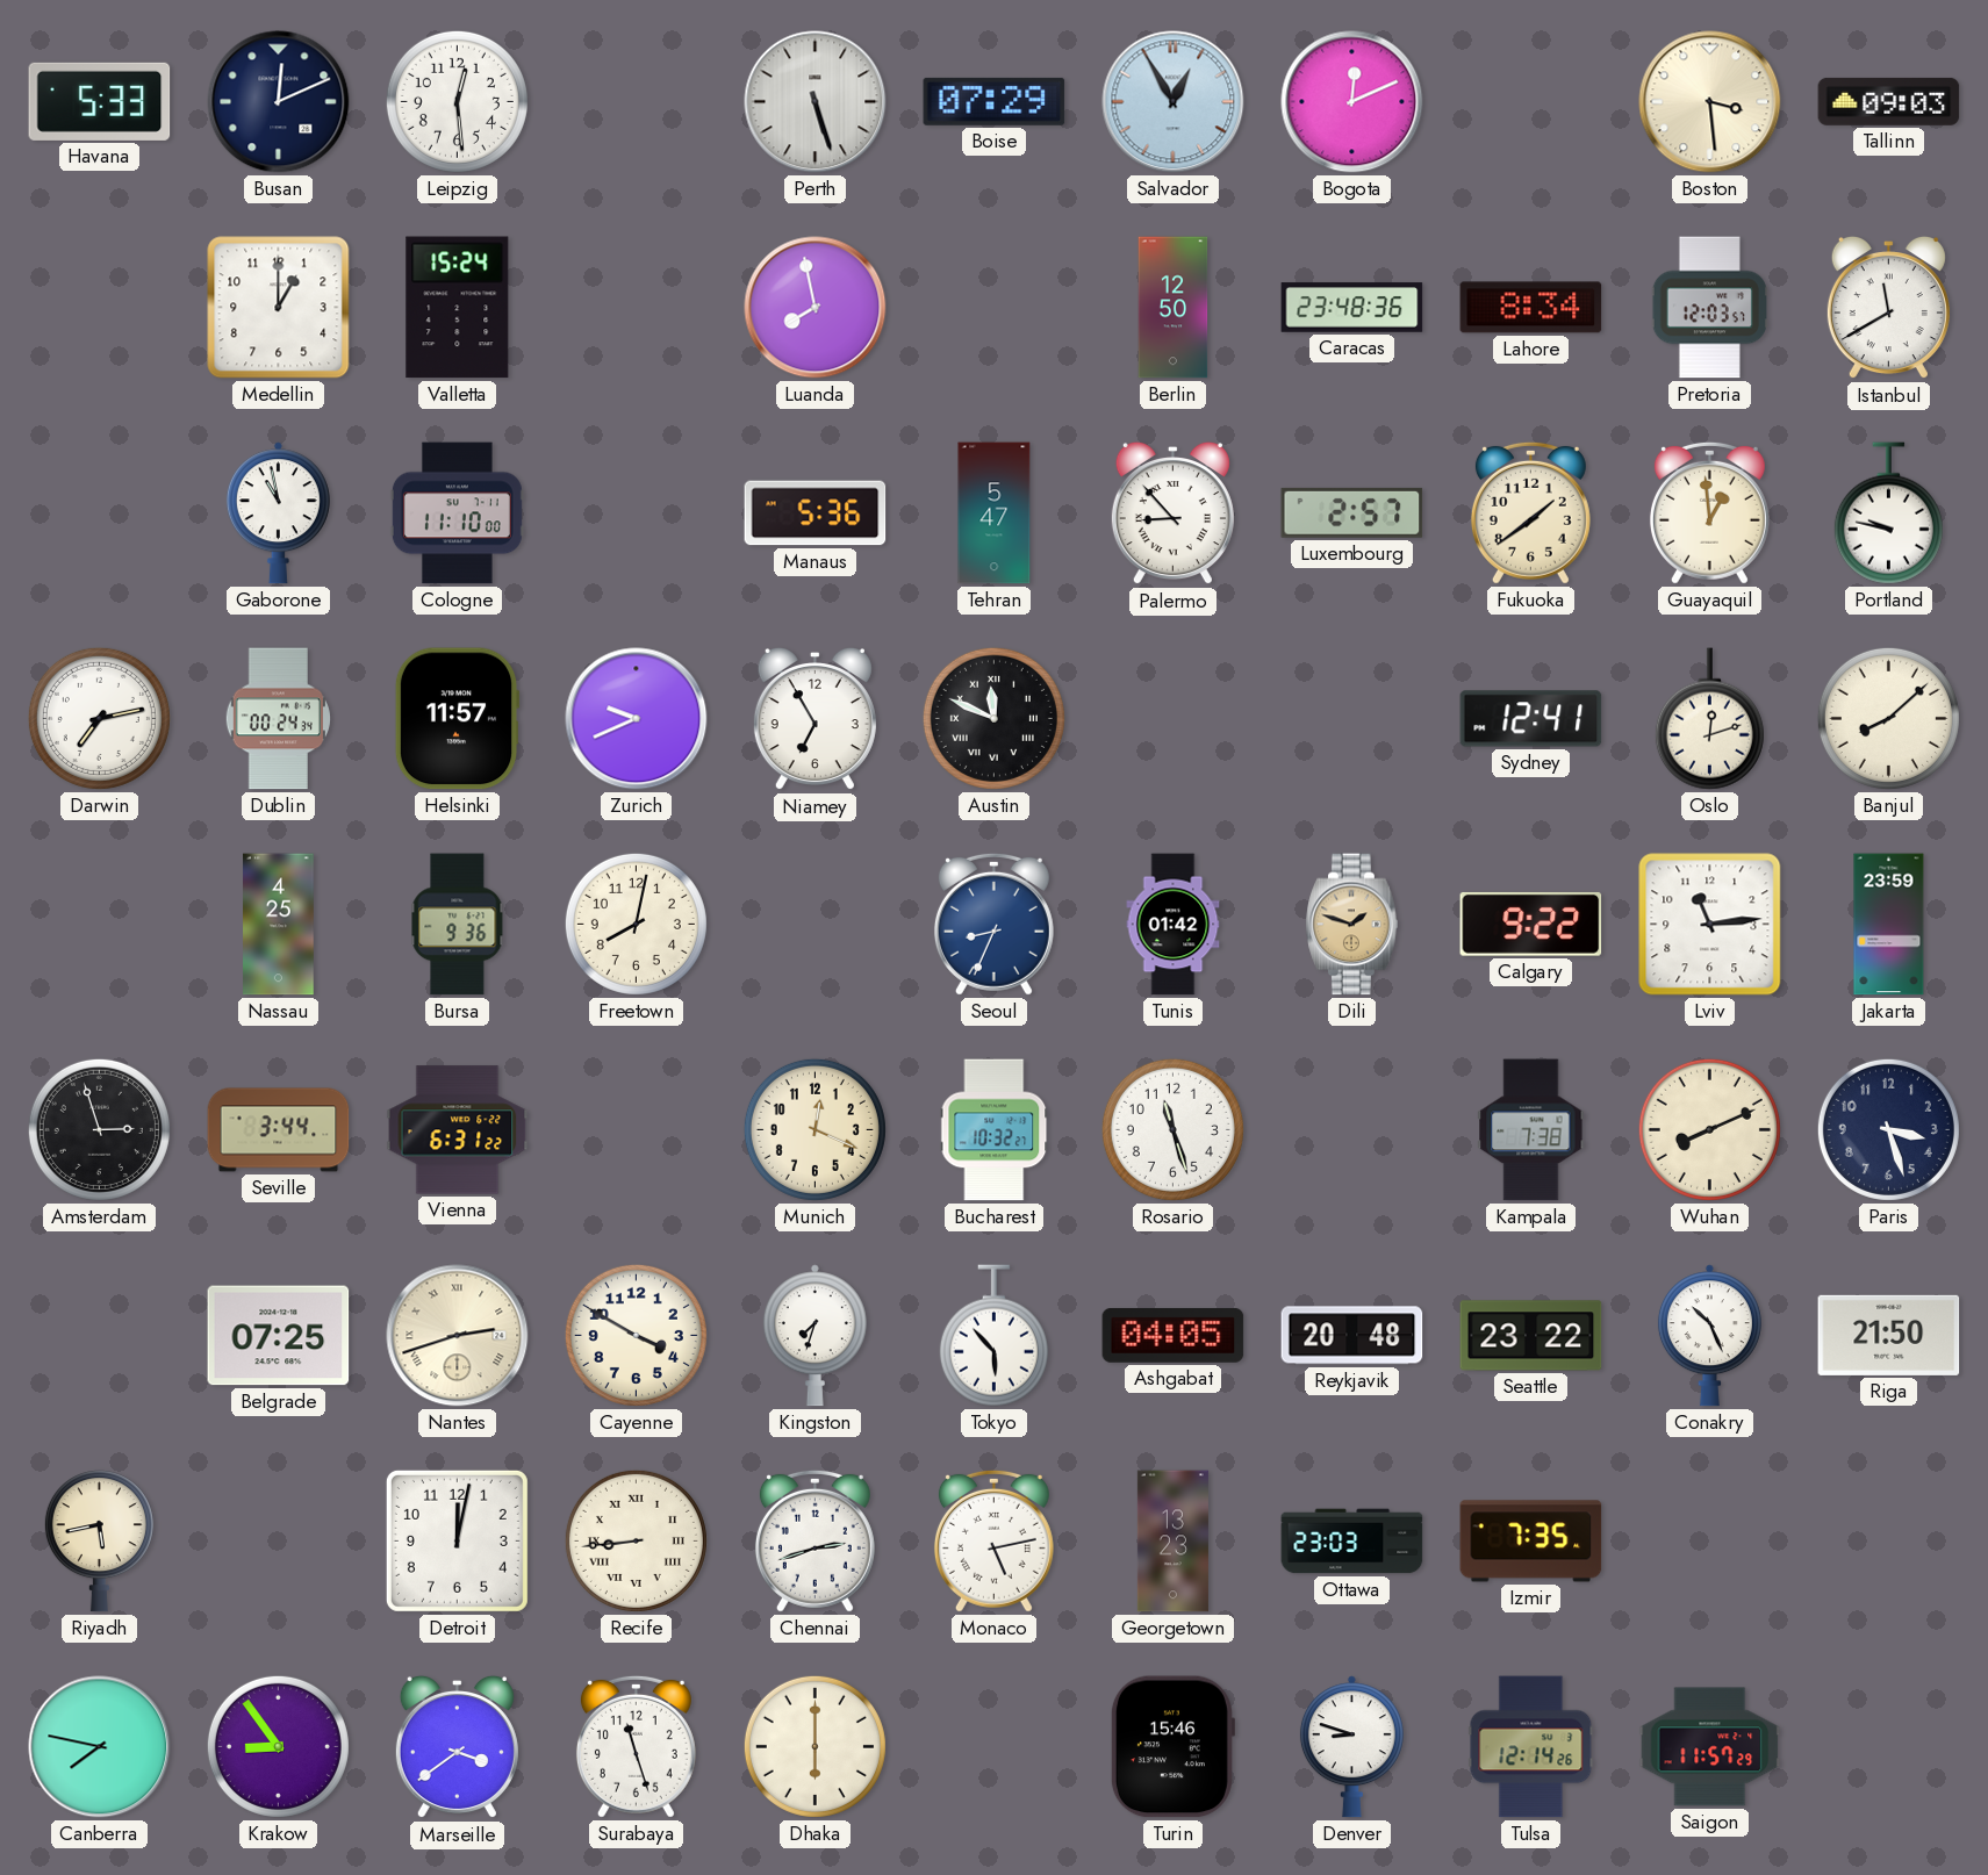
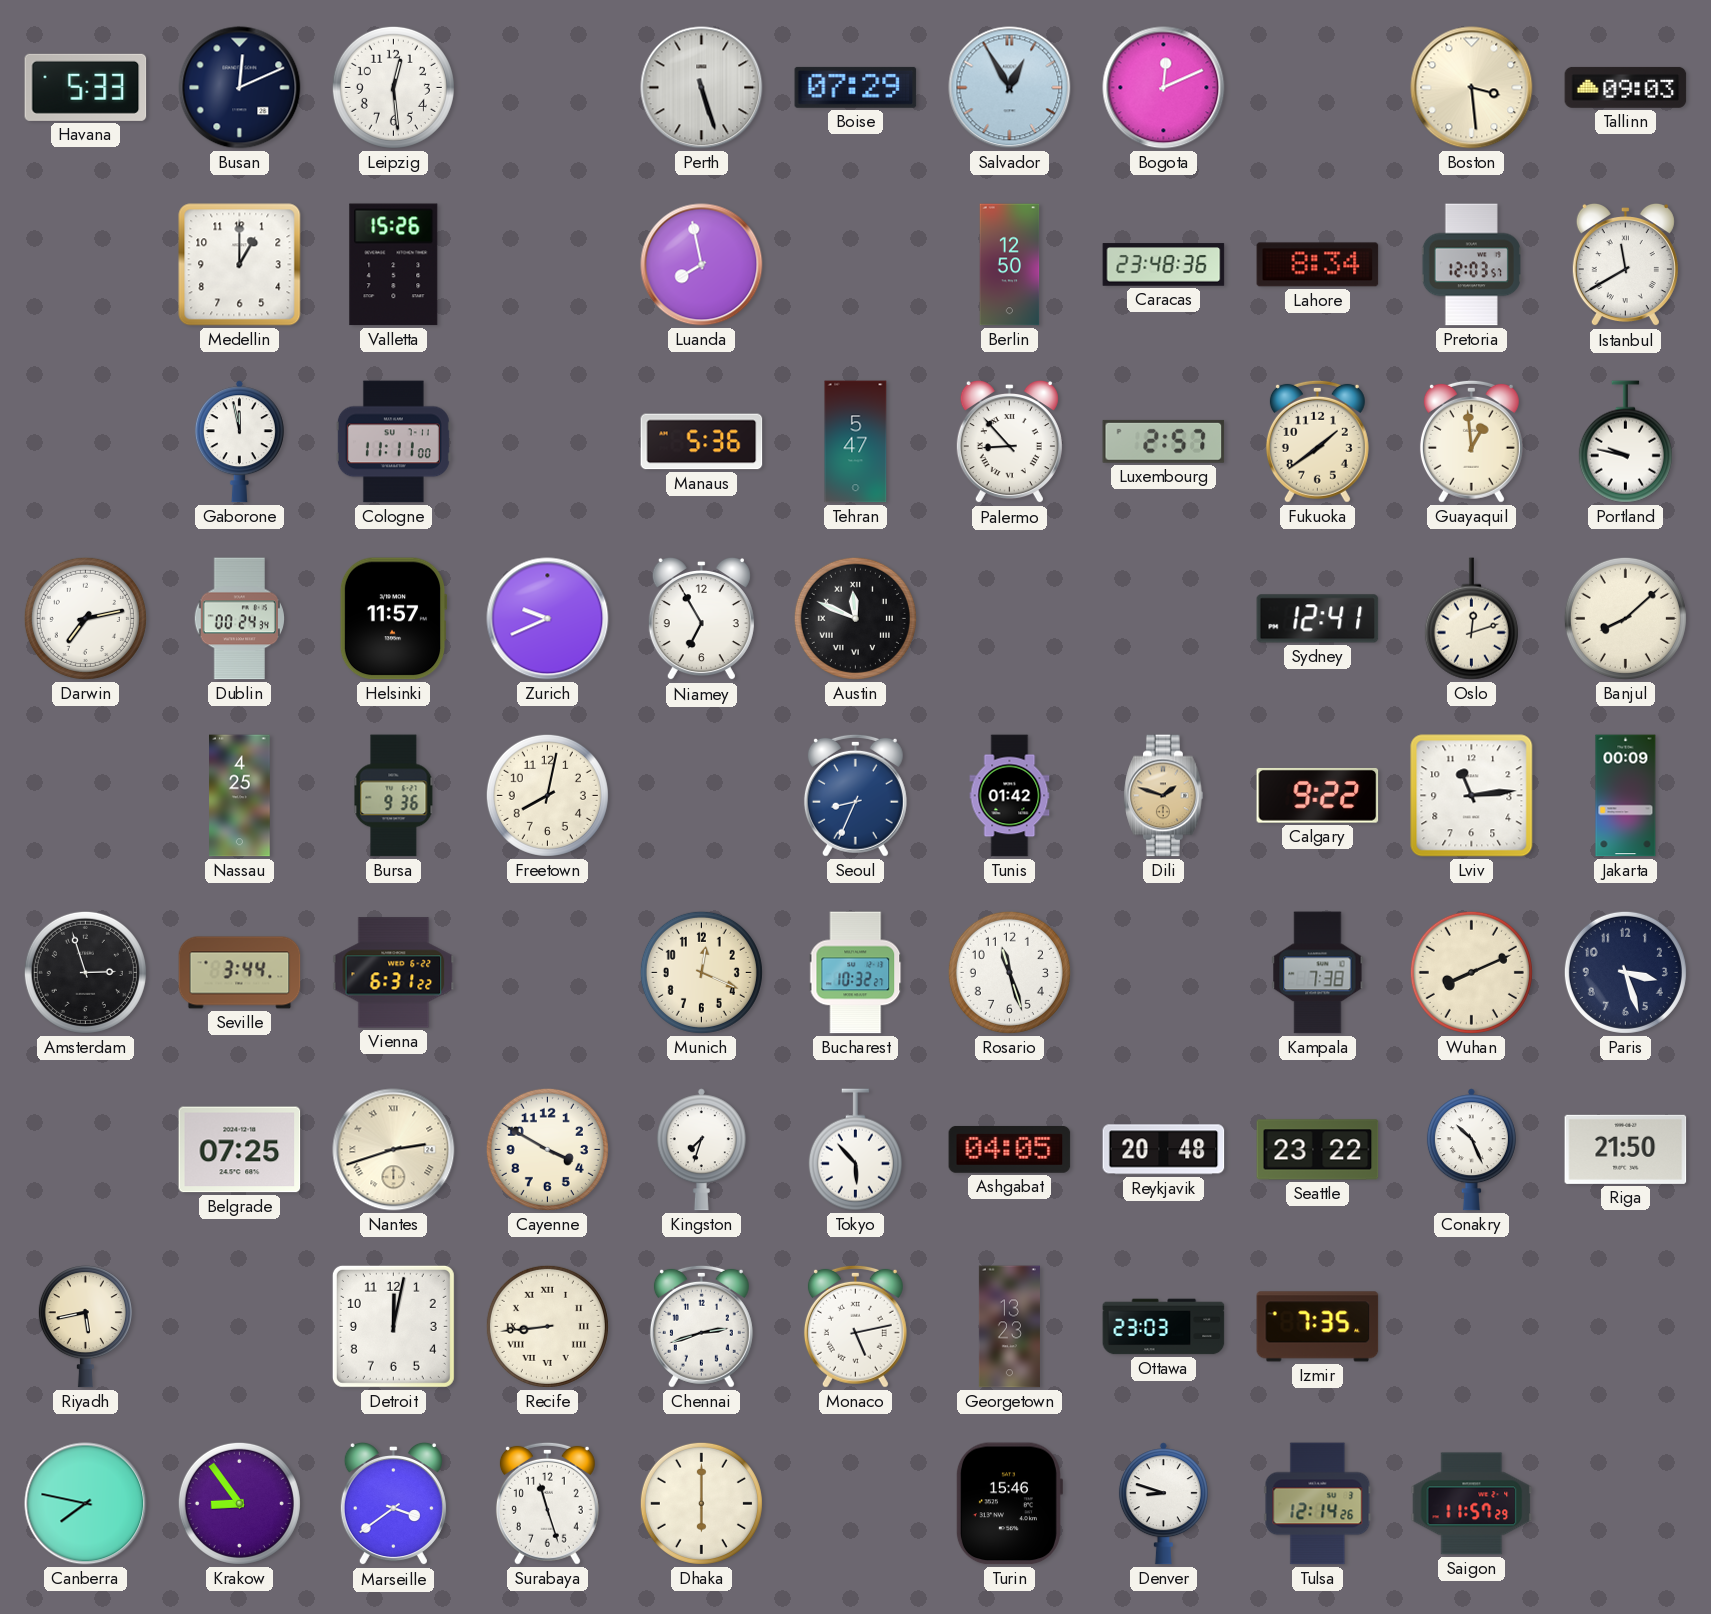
Valletta: 15:24 -> 15:26
Gaborone: 10:58 -> 11:58
Cologne: 11:10 -> 11:11
Jakarta: 23:59 -> 00:09
